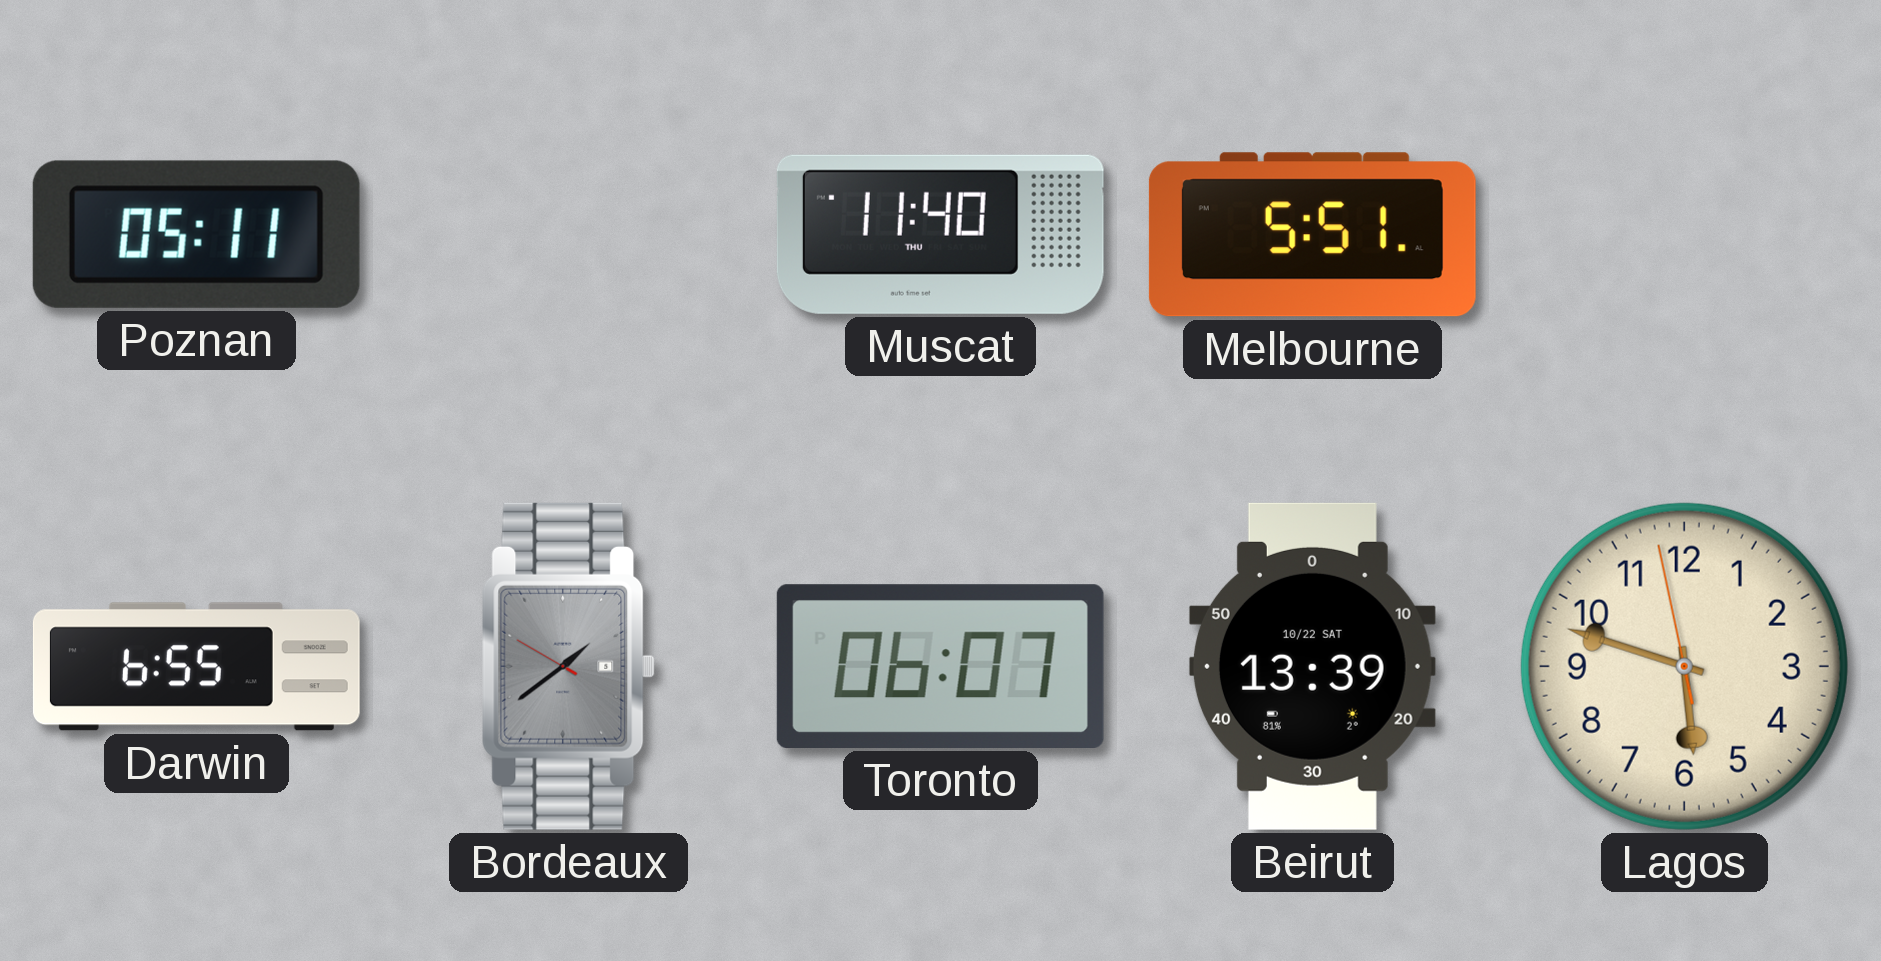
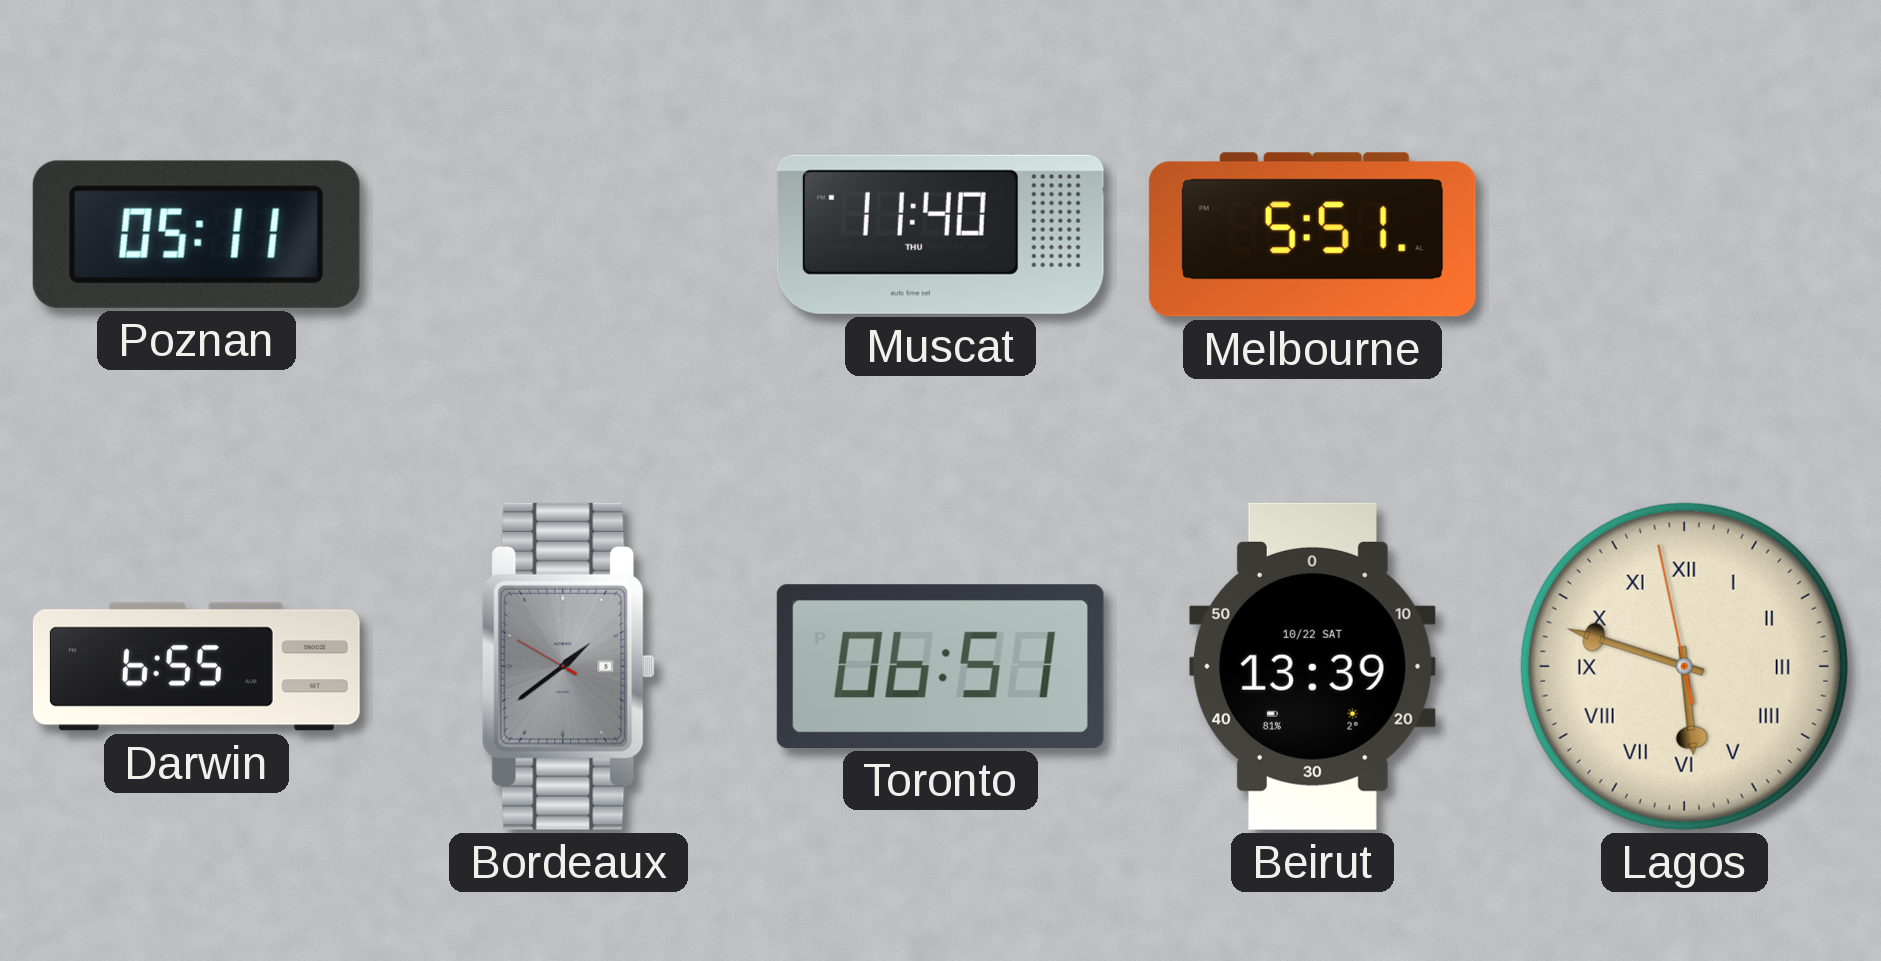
Toronto: 06:07 -> 06:51
Lagos numerals: Arabic -> Roman
